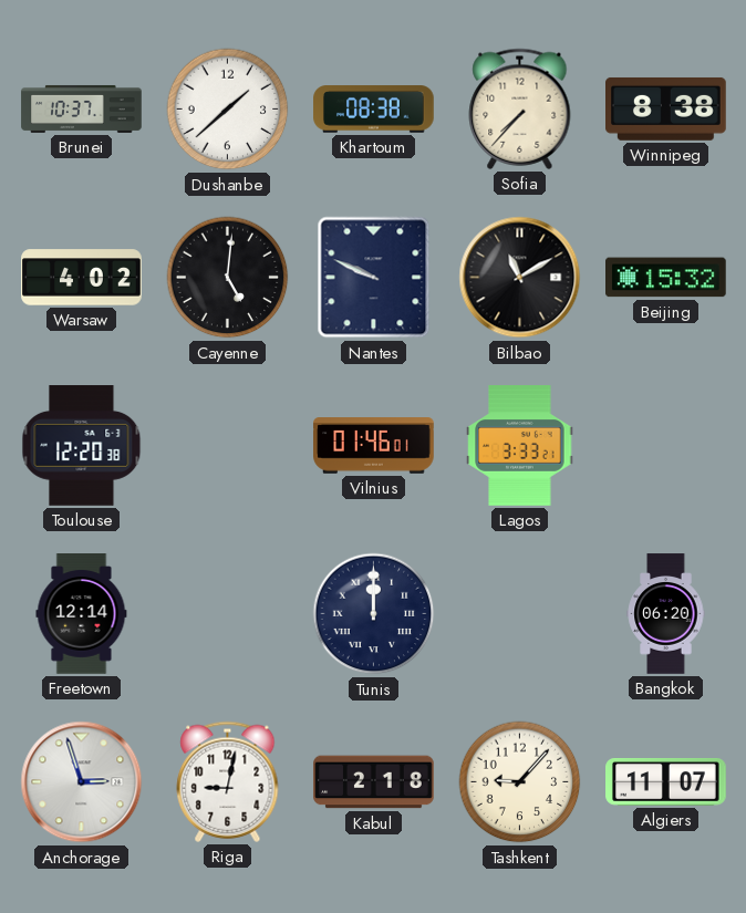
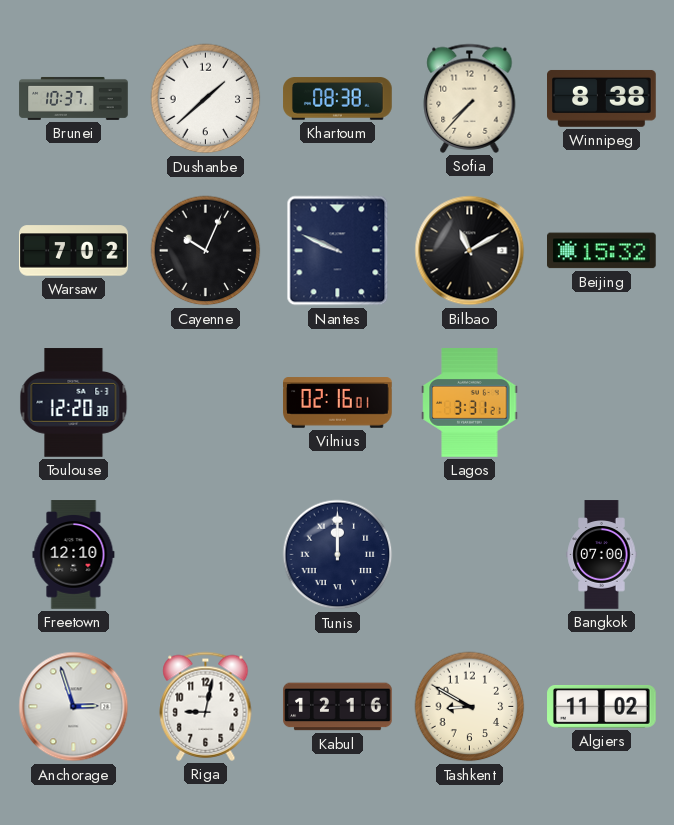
Warsaw: 4:02 -> 7:02
Cayenne: 5:01 -> 10:04
Vilnius: 01:46 -> 02:16
Lagos: 3:33 -> 3:31
Freetown: 12:14 -> 12:10
Bangkok: 06:20 -> 07:00
Kabul: 2:18 -> 12:16
Tashkent: 9:07 -> 8:50
Algiers: 11:07 -> 11:02
